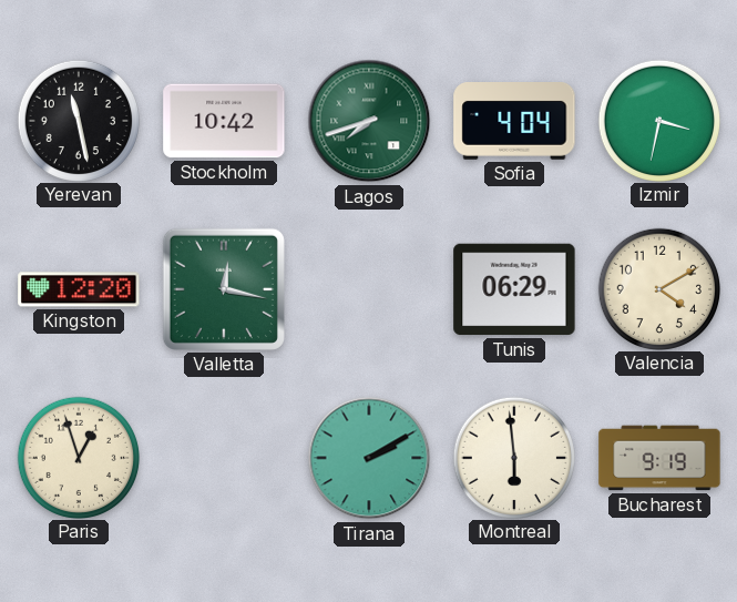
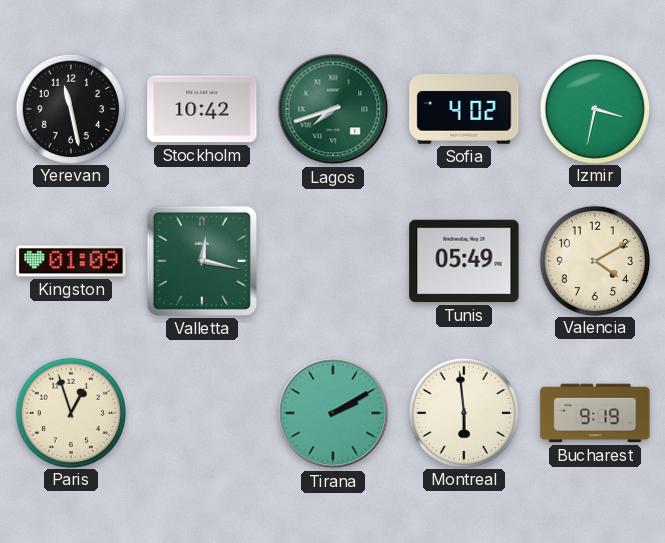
Sofia: 4:04 -> 4:02
Kingston: 12:20 -> 01:09
Tunis: 06:29 -> 05:49
